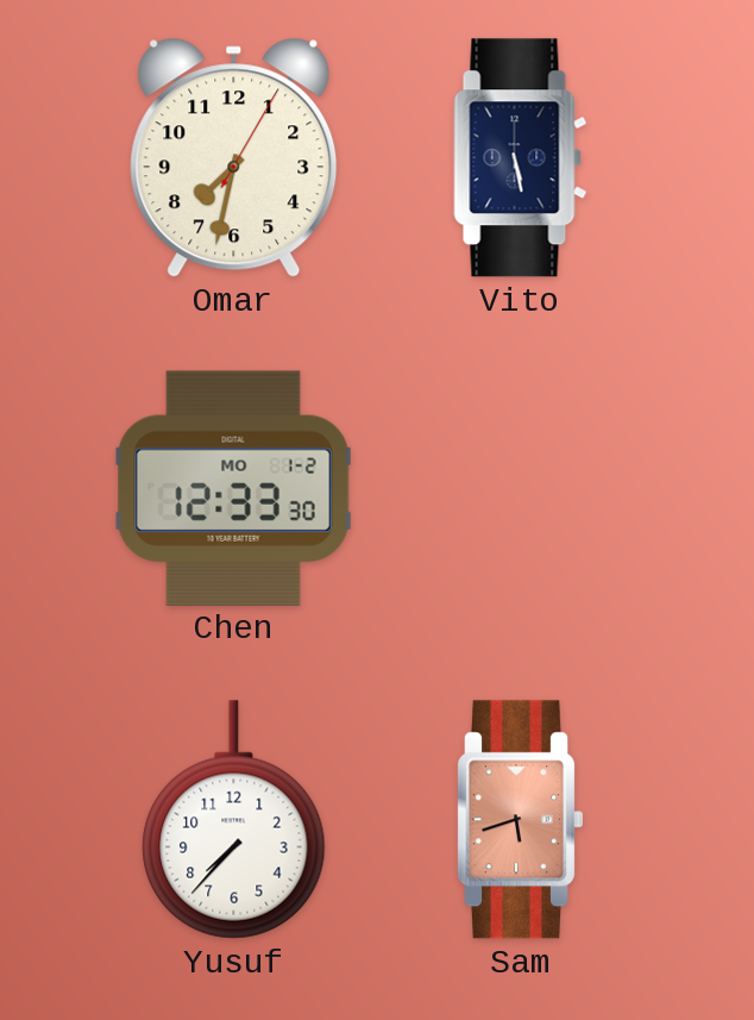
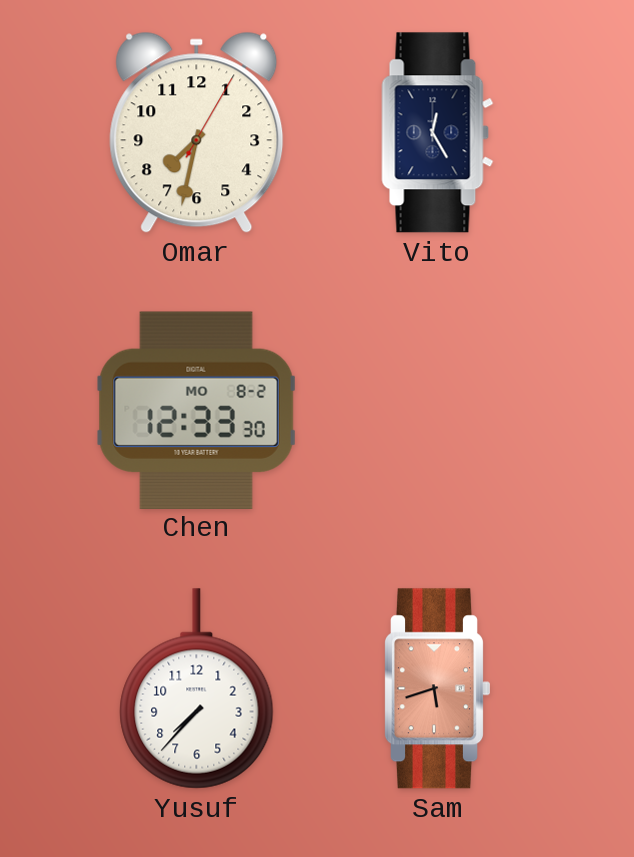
Vito: 5:28 -> 12:25
Chen date: MO 1-2 -> MO 8-2
